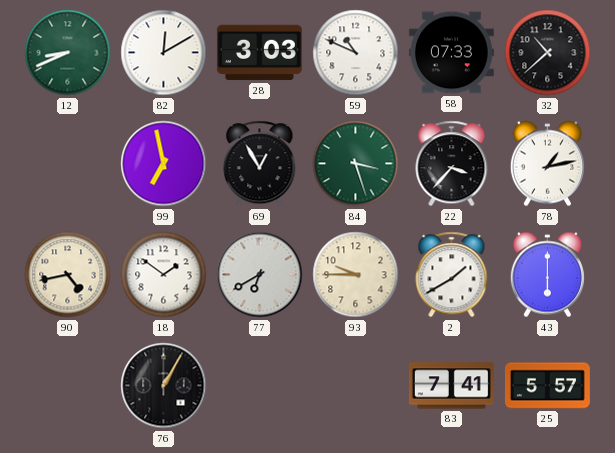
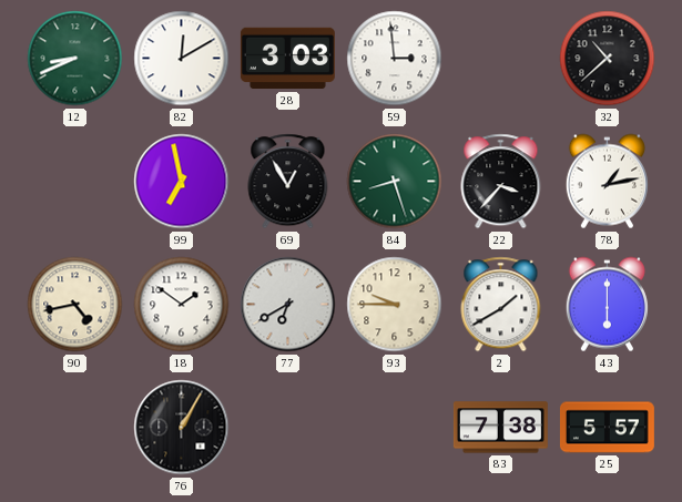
59: 10:49 -> 2:59
58: 07:33 -> none
84: 3:27 -> 8:27
83: 7:41 -> 7:38
